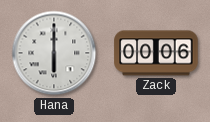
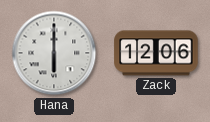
Zack: 00:06 -> 12:06
